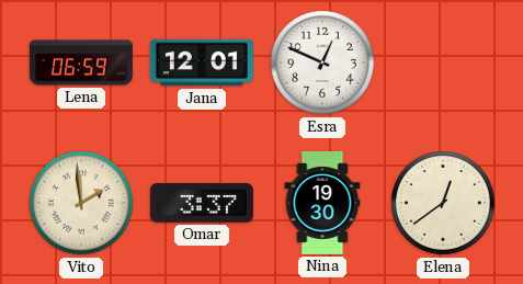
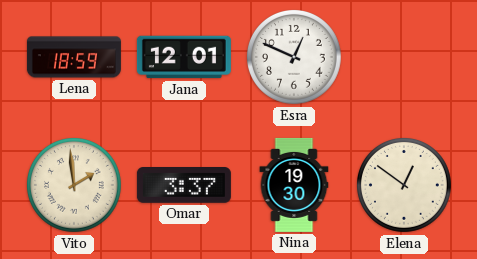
Lena: 06:59 -> 18:59
Elena: 12:39 -> 12:51
